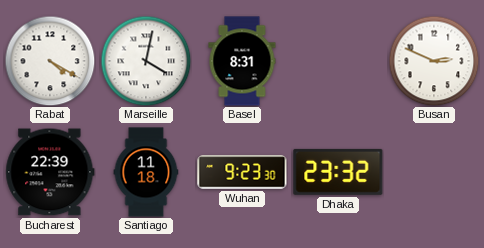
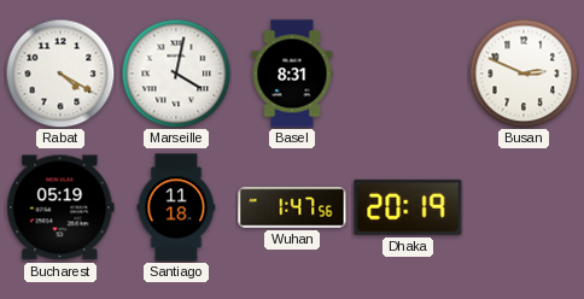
Bucharest: 22:39 -> 05:19
Wuhan: 9:23 -> 1:47
Dhaka: 23:32 -> 20:19
